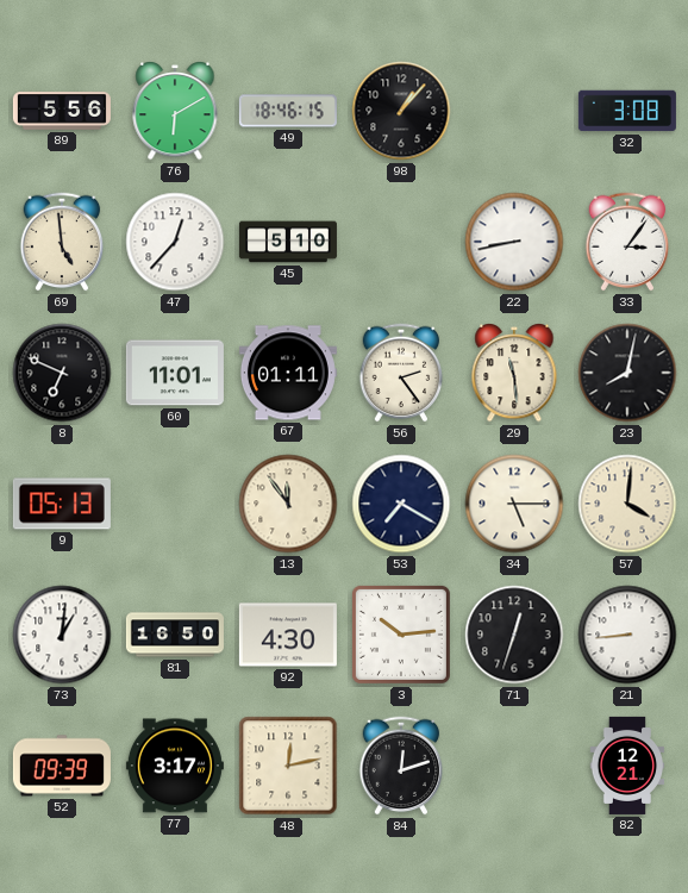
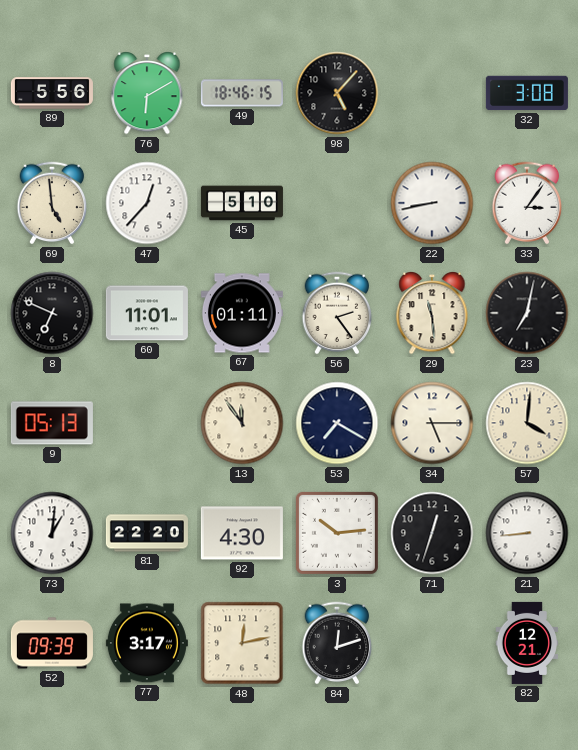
98: 1:07 -> 5:07
23: 8:02 -> 7:02
81: 16:50 -> 22:20
